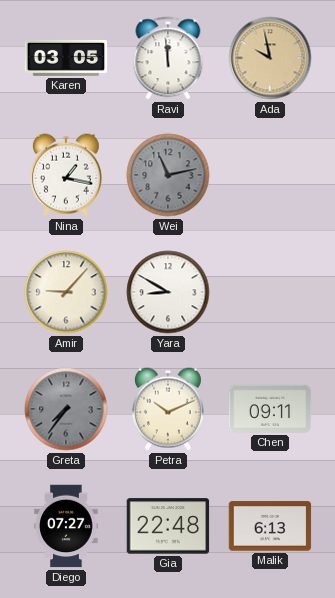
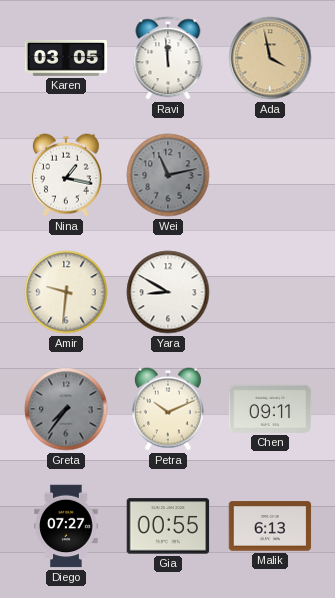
Ada: 9:58 -> 3:58
Amir: 9:07 -> 9:31
Gia: 22:48 -> 00:55
